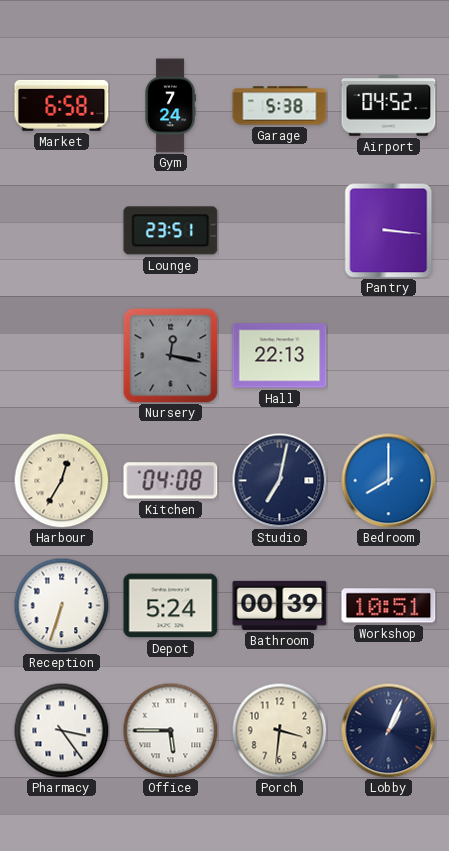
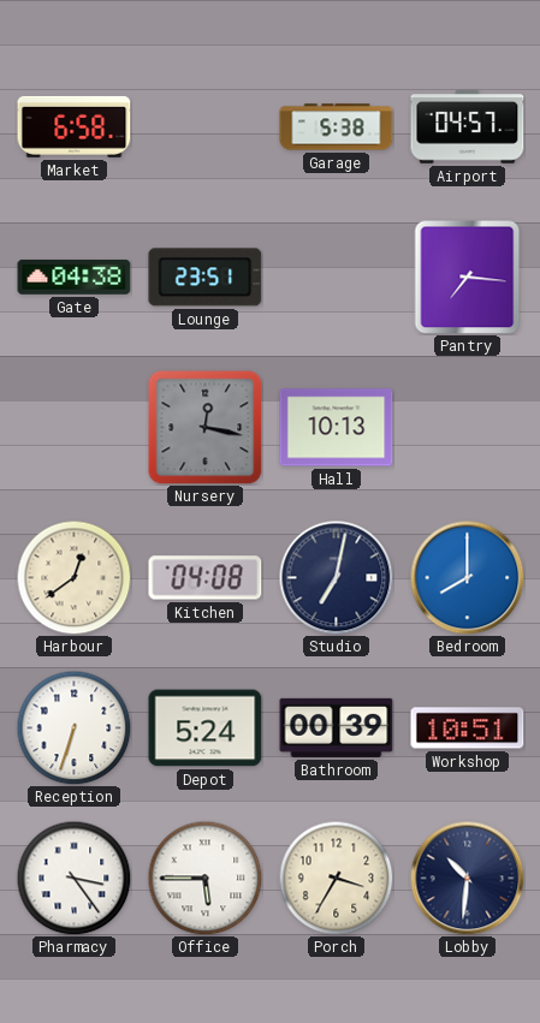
Gym: 7:24 -> none
Airport: 04:52 -> 04:57
Gate: none -> 04:38
Pantry: 3:16 -> 7:16
Hall: 22:13 -> 10:13
Harbour: 12:35 -> 12:39
Porch: 3:31 -> 3:35
Lobby: 1:04 -> 10:31
